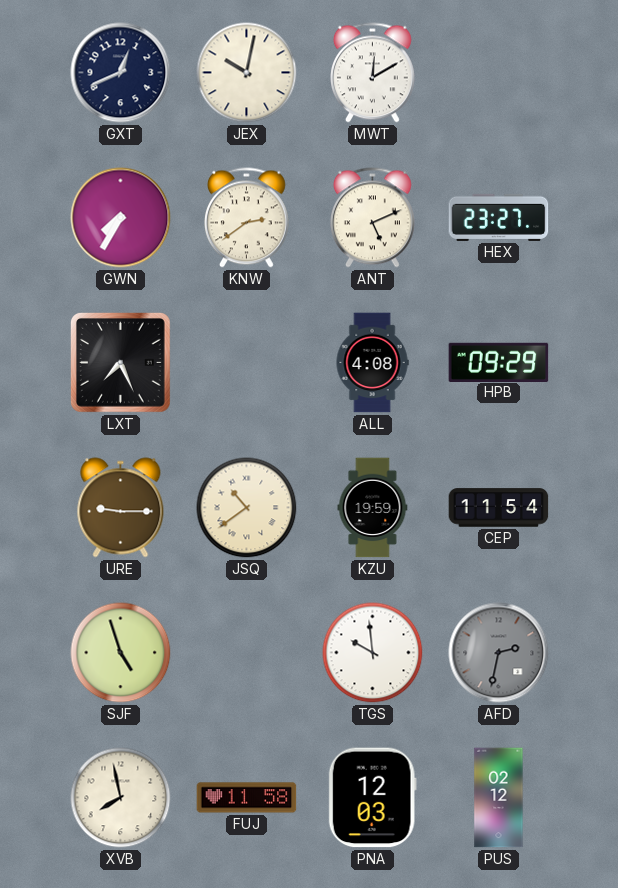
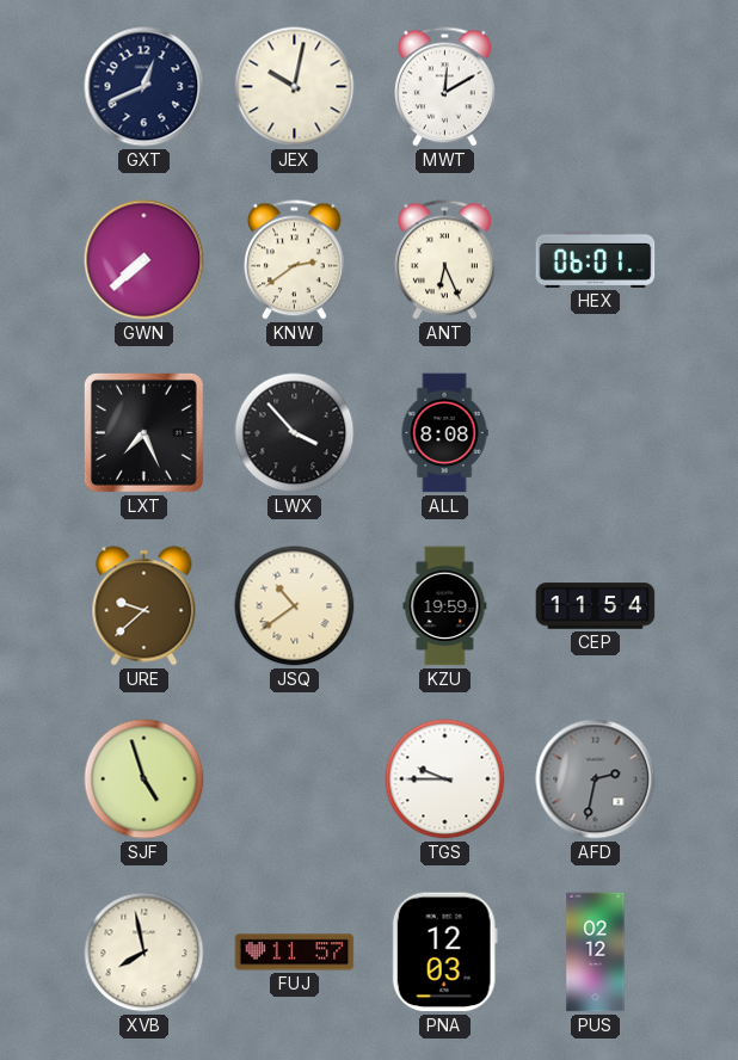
GWN: 7:35 -> 7:38
ANT: 5:11 -> 6:26
HEX: 23:27 -> 06:01
LWX: none -> 3:53
ALL: 4:08 -> 8:08
HPB: 09:29 -> none
URE: 9:15 -> 9:38
TGS: 9:59 -> 9:45
FUJ: 11:58 -> 11:57
